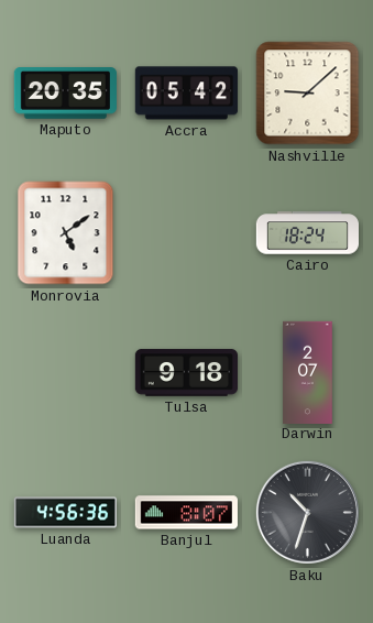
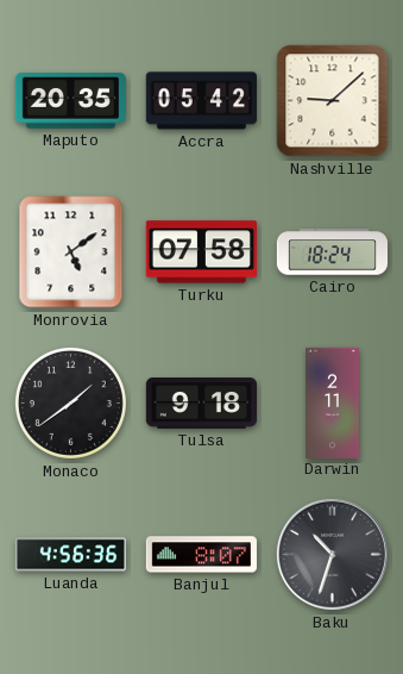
Turku: none -> 07:58
Monaco: none -> 1:39
Darwin: 2:07 -> 2:11
